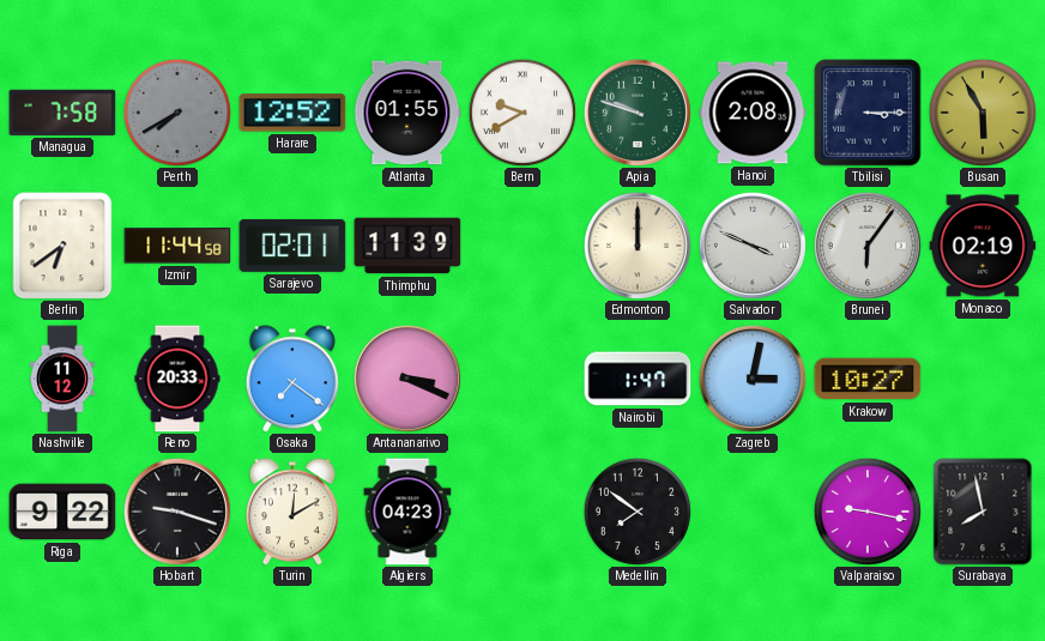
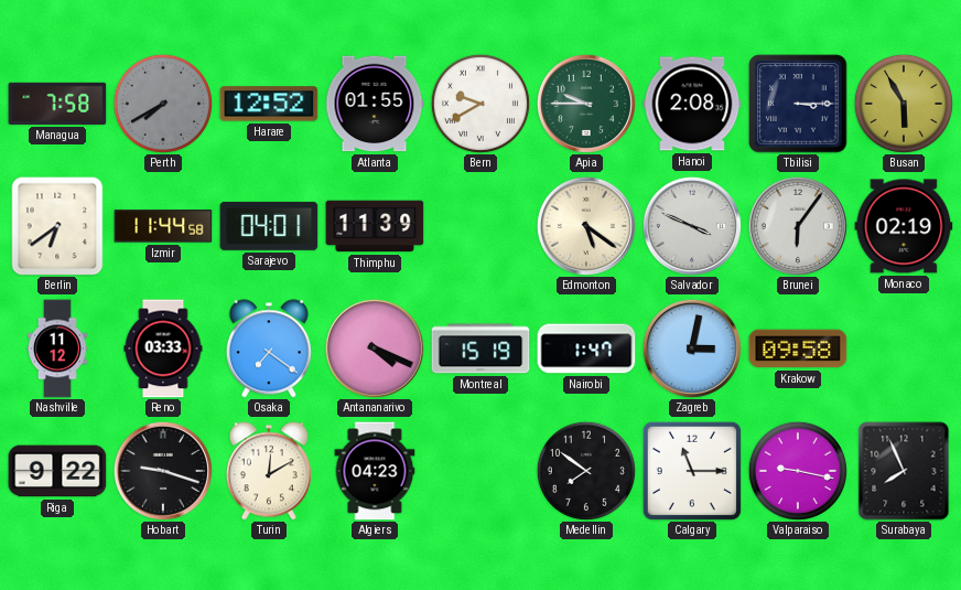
Apia: 9:48 -> 9:45
Sarajevo: 02:01 -> 04:01
Edmonton: 12:00 -> 5:21
Reno: 20:33 -> 03:33
Antananarivo: 3:19 -> 4:19
Montreal: none -> 15:19
Krakow: 10:27 -> 09:58
Calgary: none -> 11:15
Surabaya: 7:58 -> 7:56
